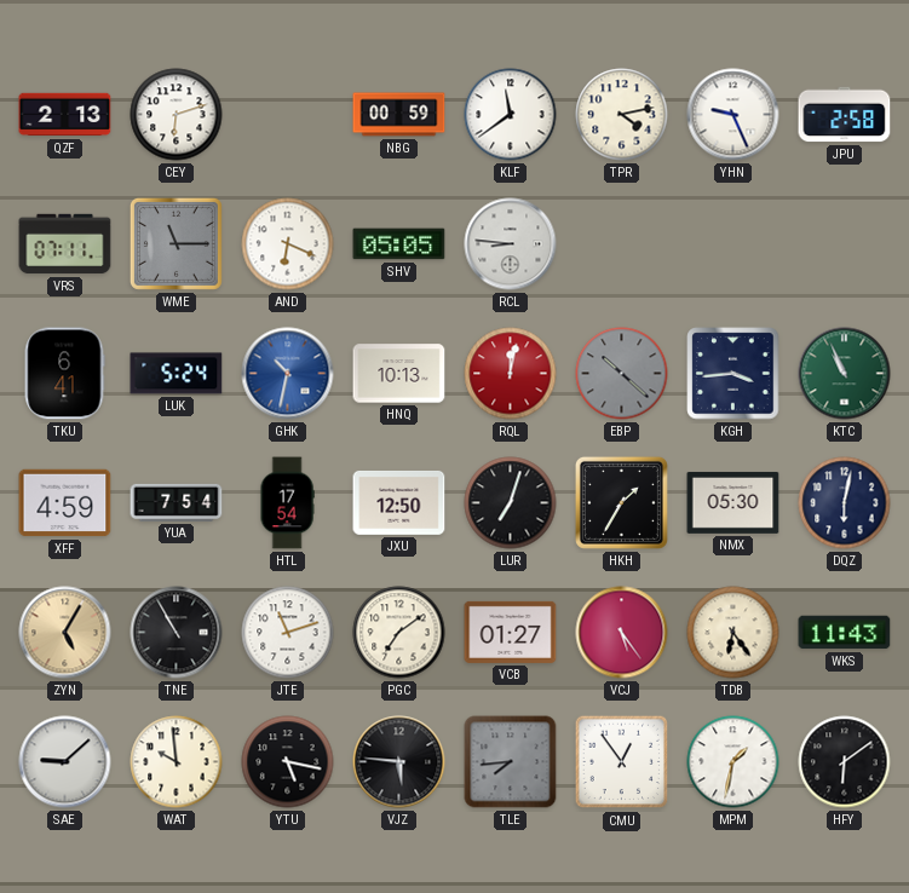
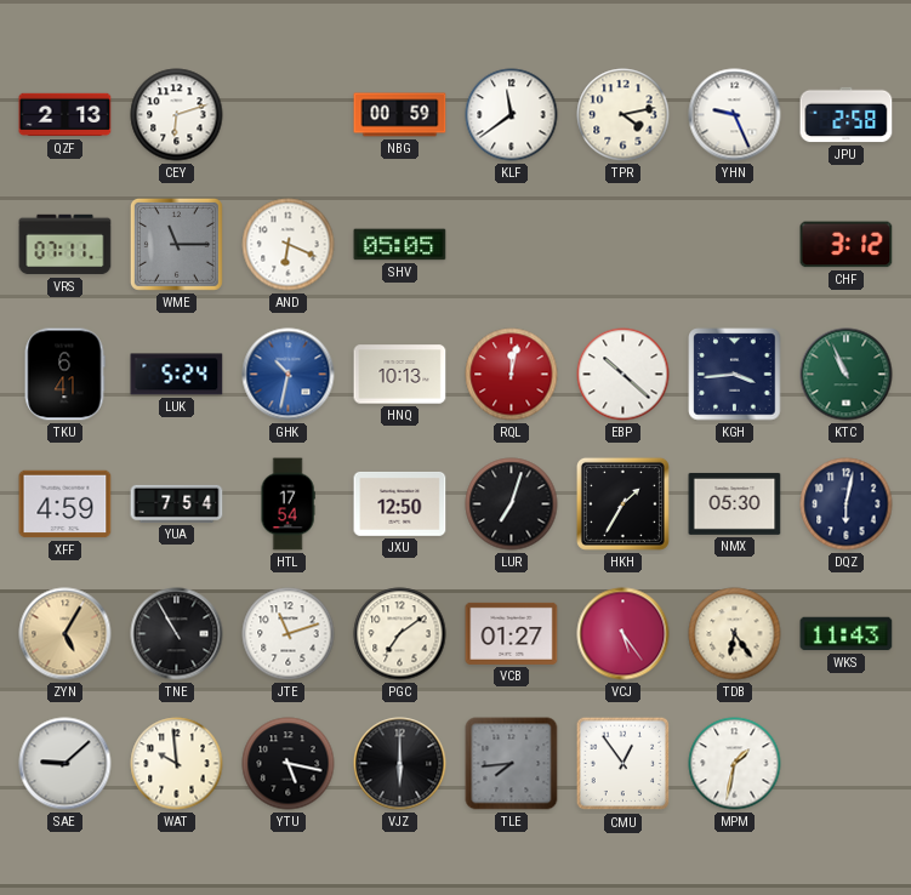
RCL: 8:46 -> none
CHF: none -> 3:12
EBP dial: grey -> white
VJZ: 5:46 -> 6:00
HFY: 6:09 -> none
